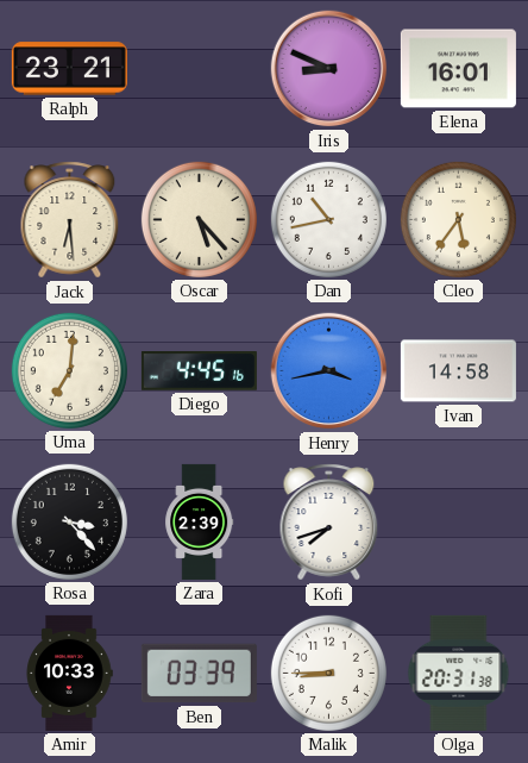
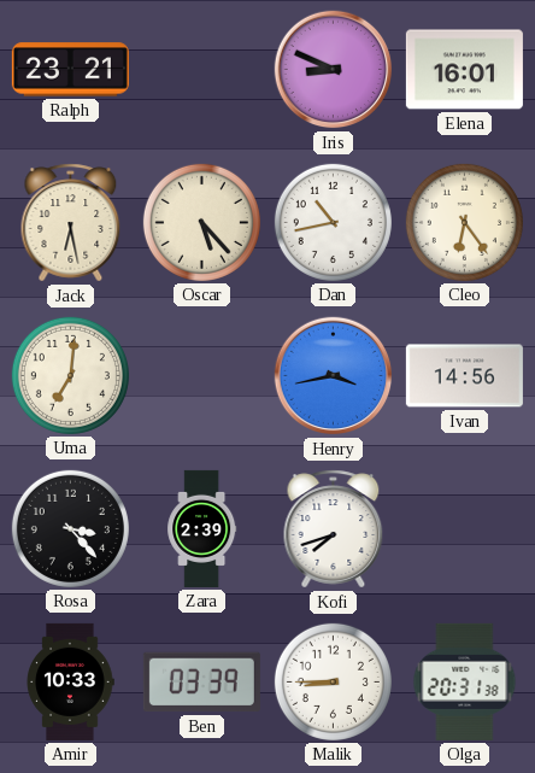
Jack: 6:29 -> 6:28
Cleo: 5:36 -> 6:24
Diego: 4:45 -> none
Ivan: 14:58 -> 14:56
